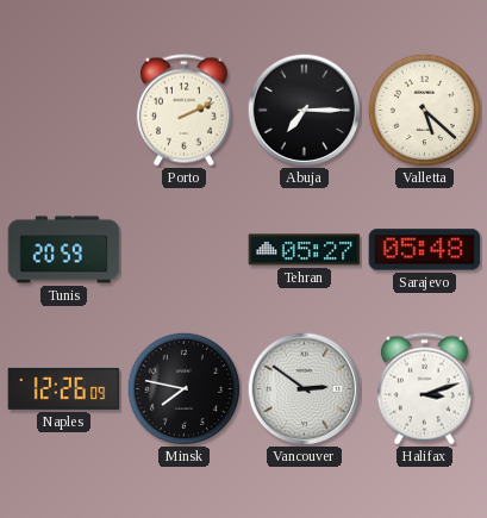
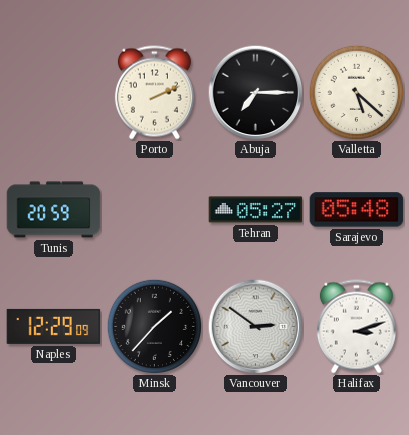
Naples: 12:26 -> 12:29
Minsk: 7:47 -> 1:37
